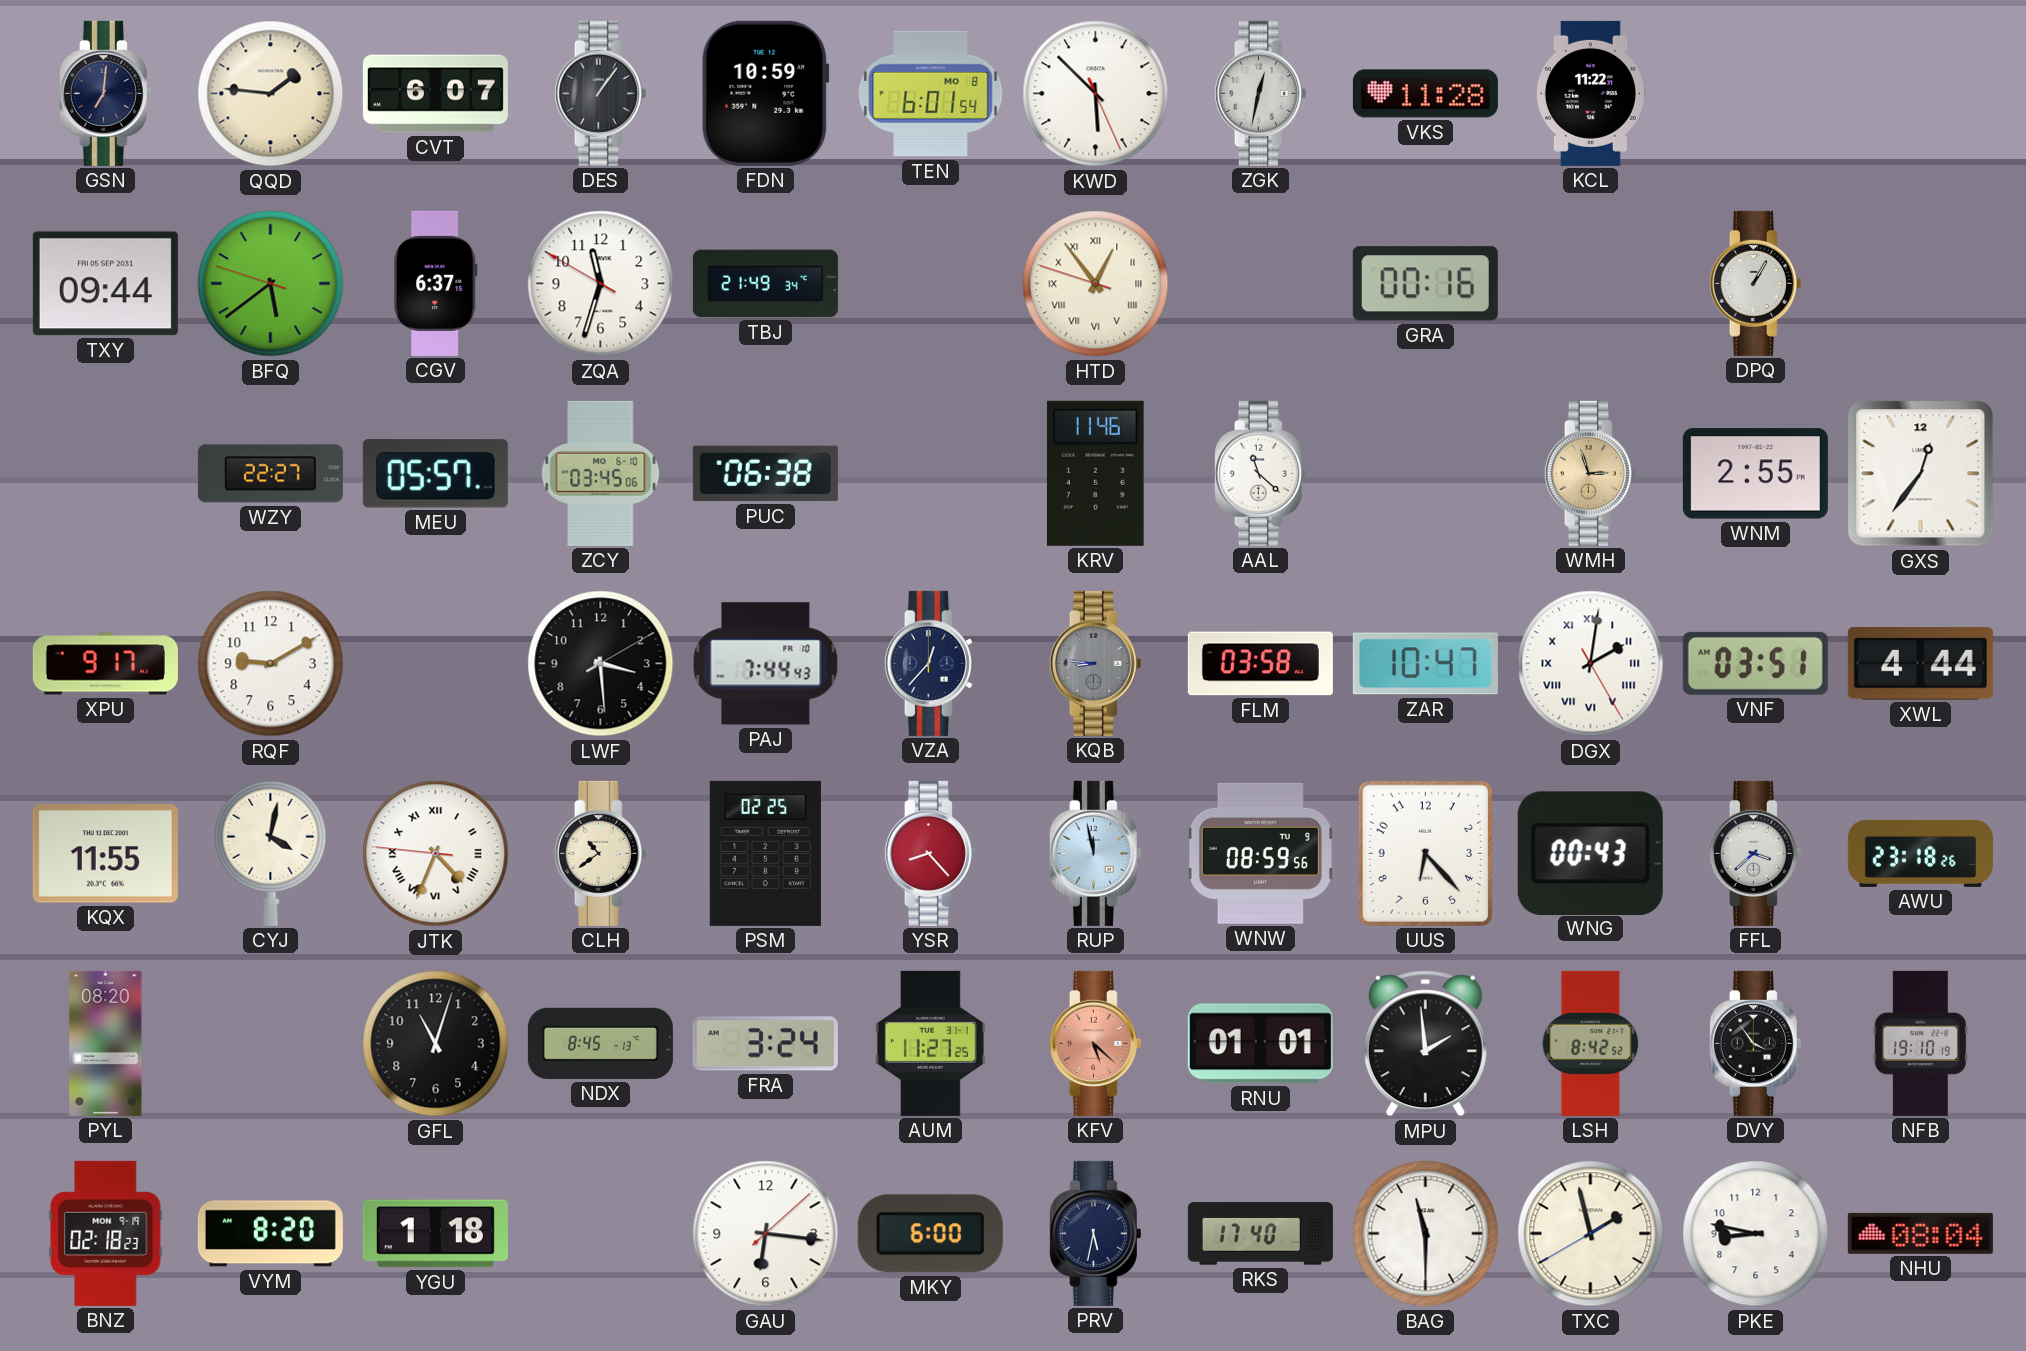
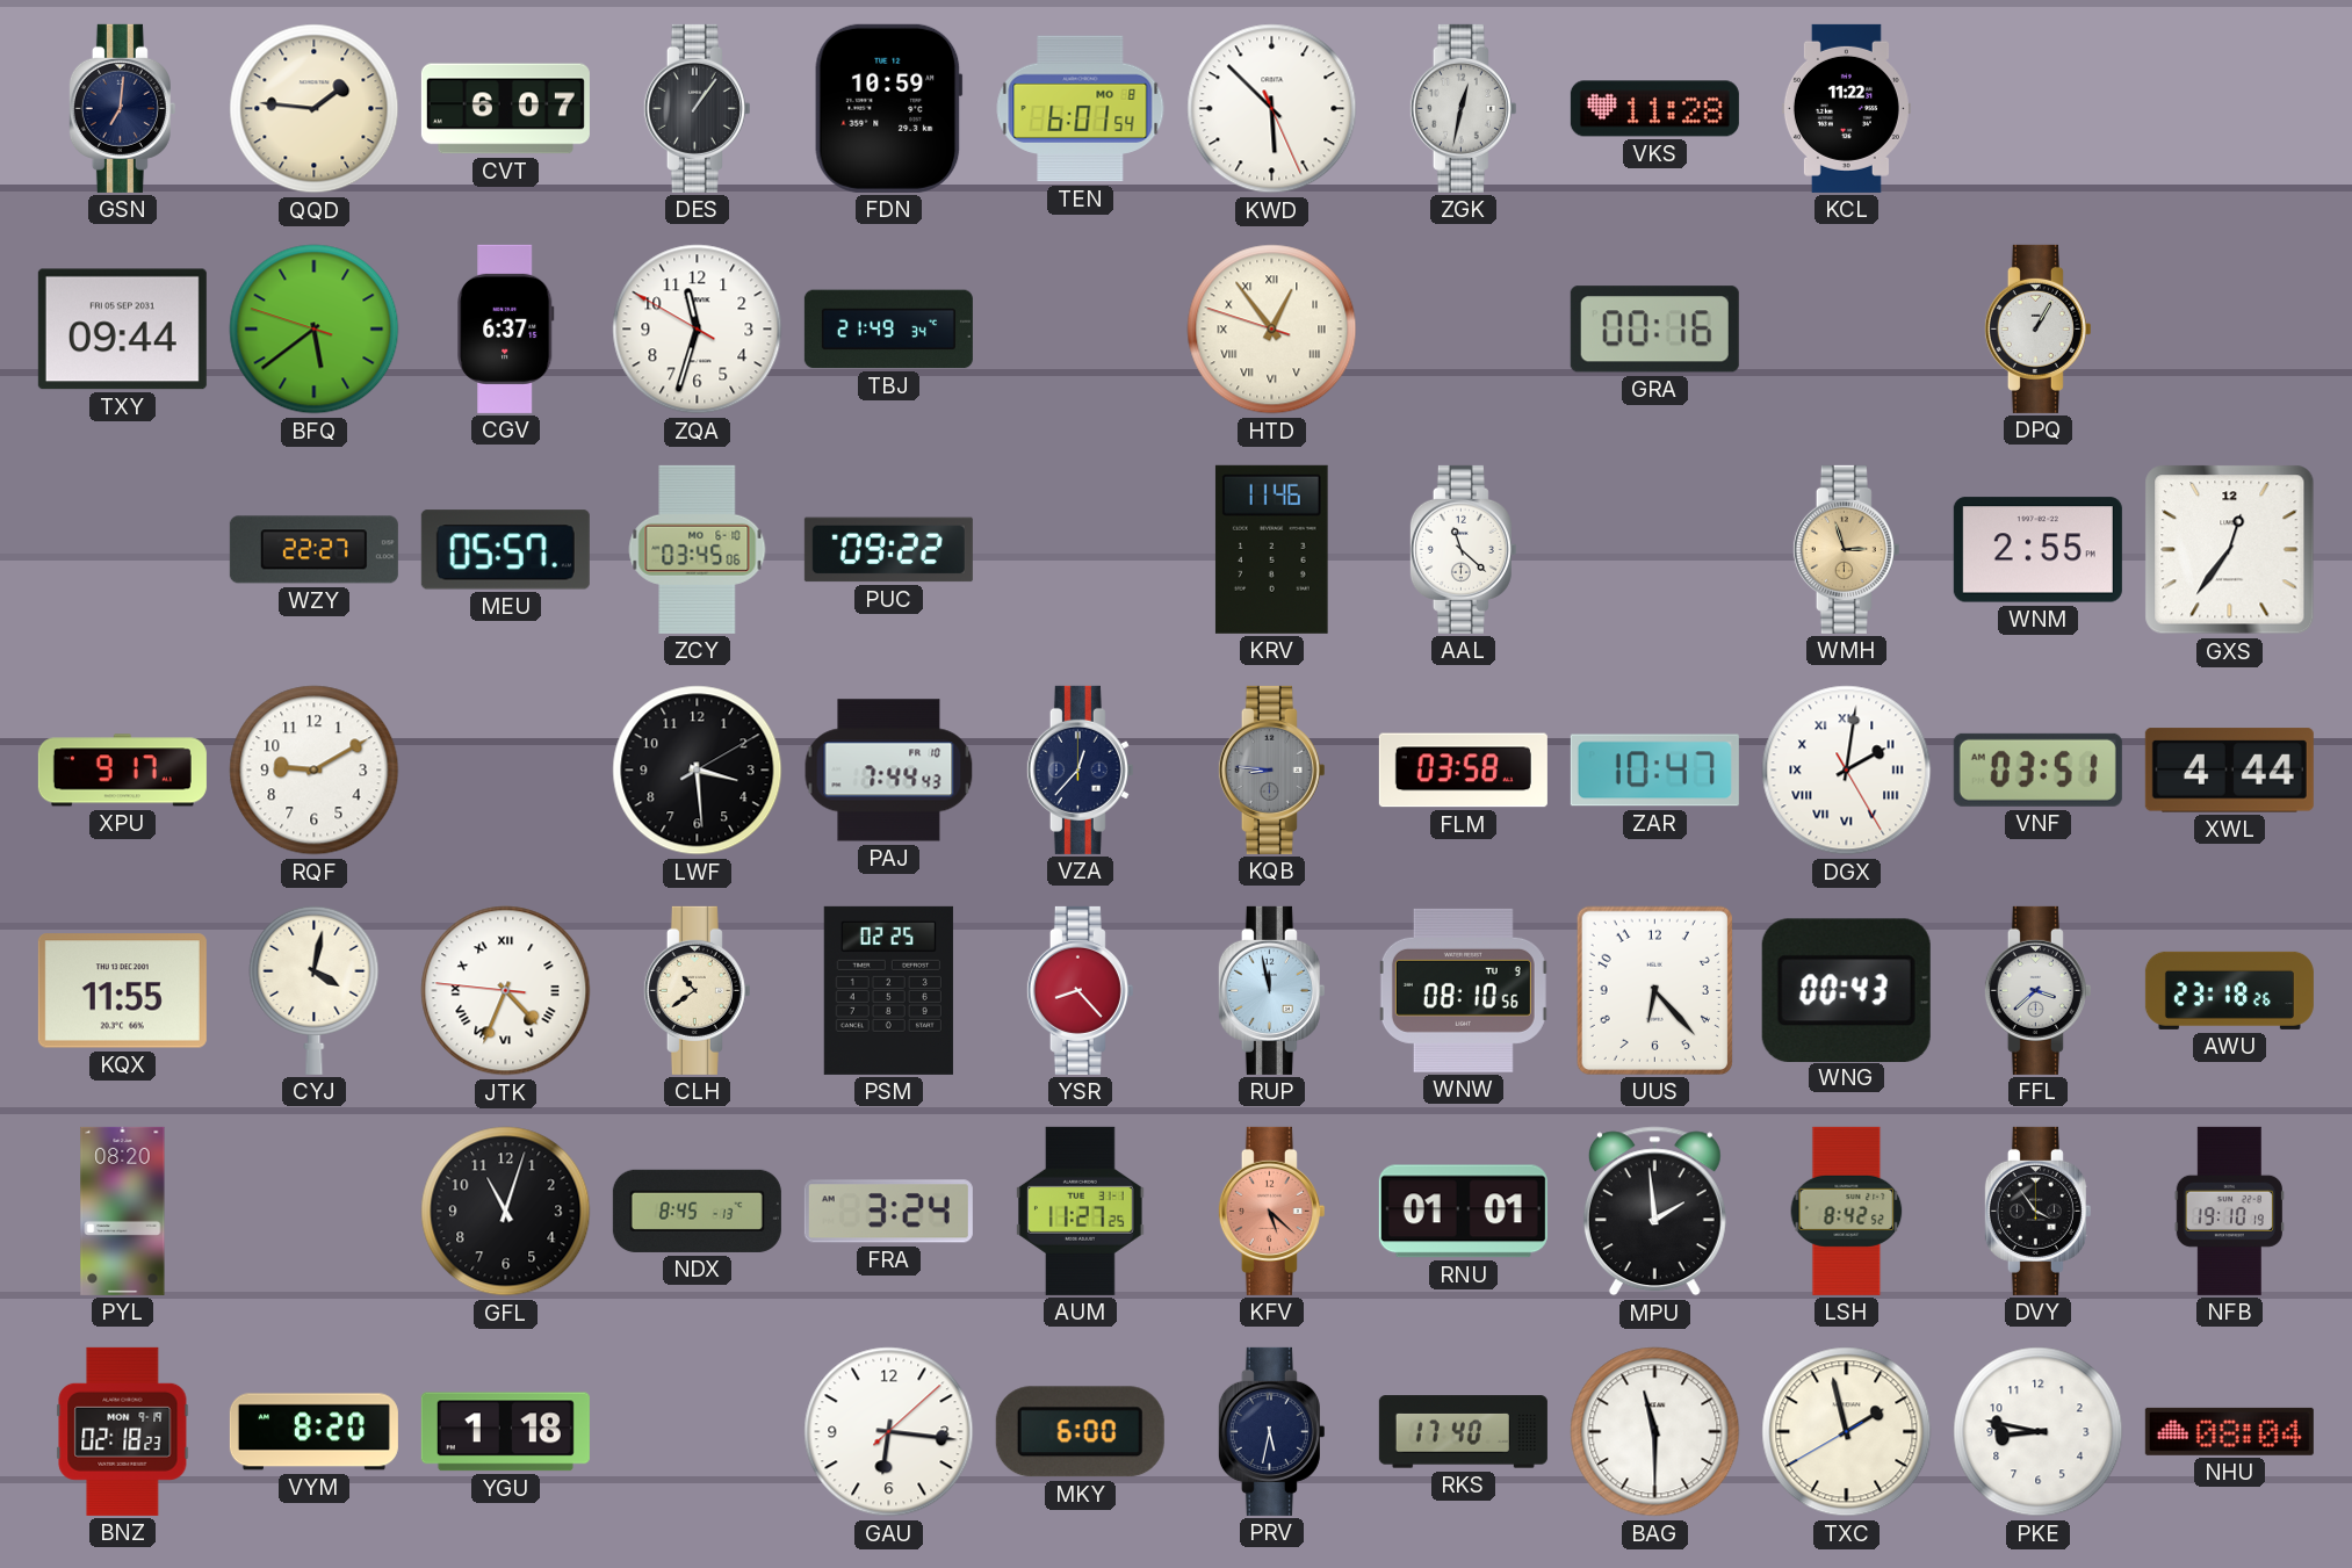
PUC: 06:38 -> 09:22
WNW: 08:59 -> 08:10
